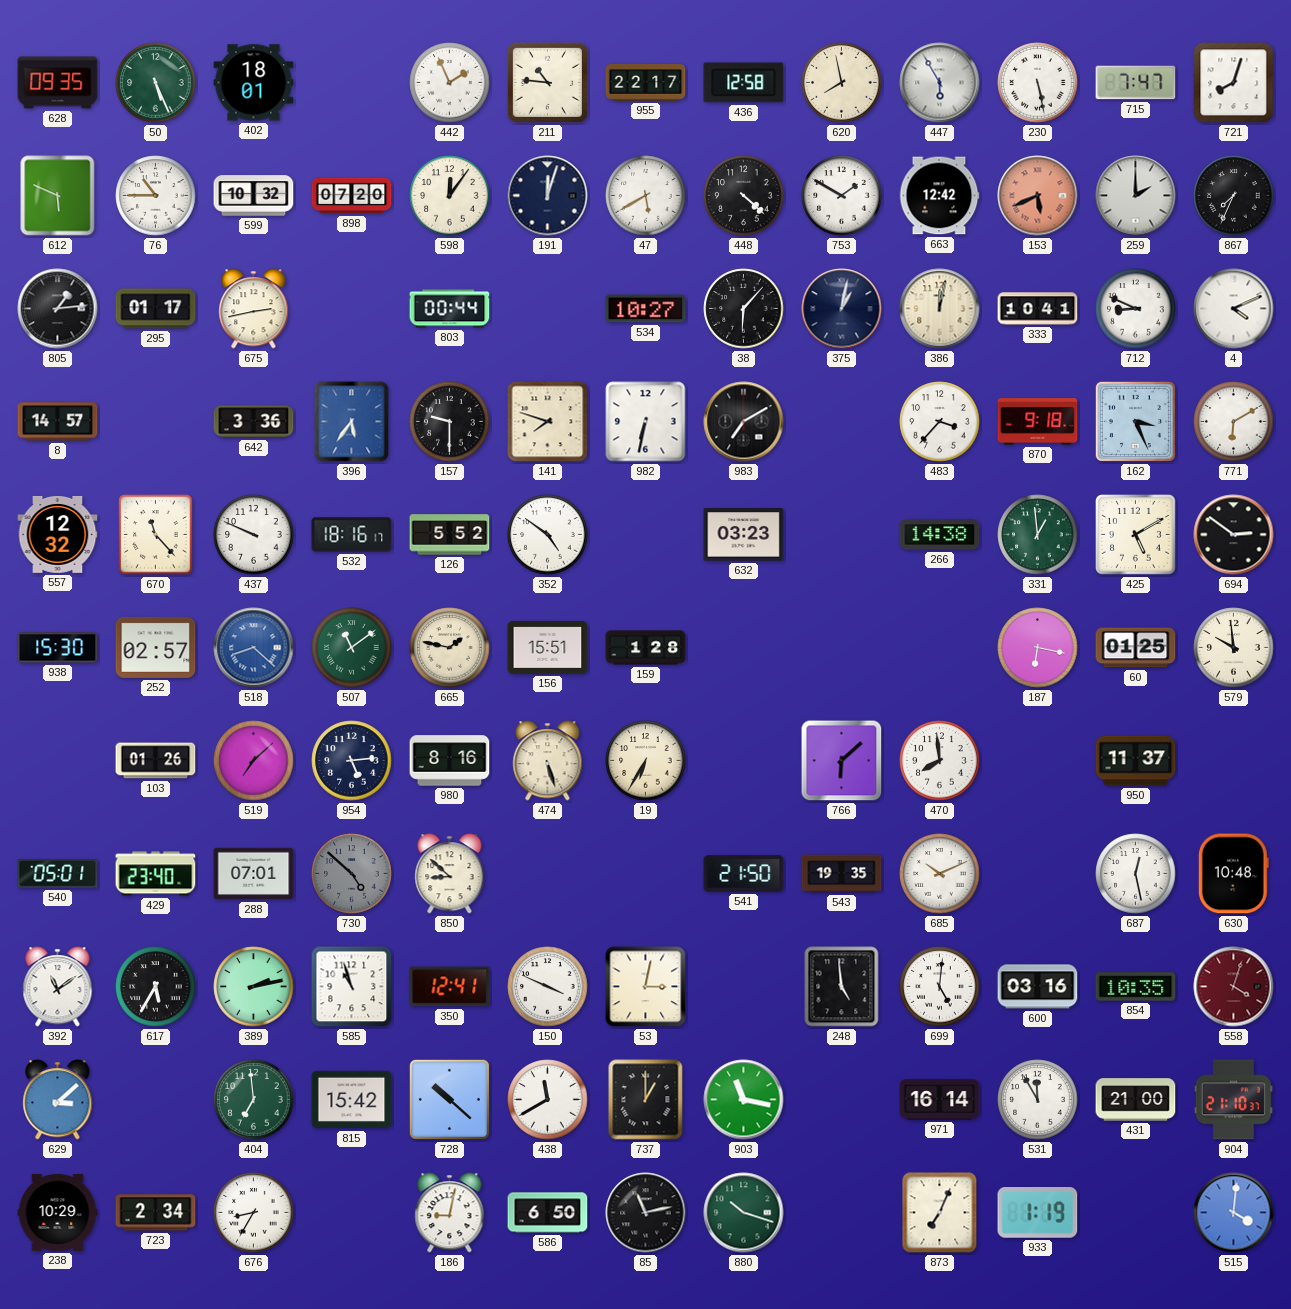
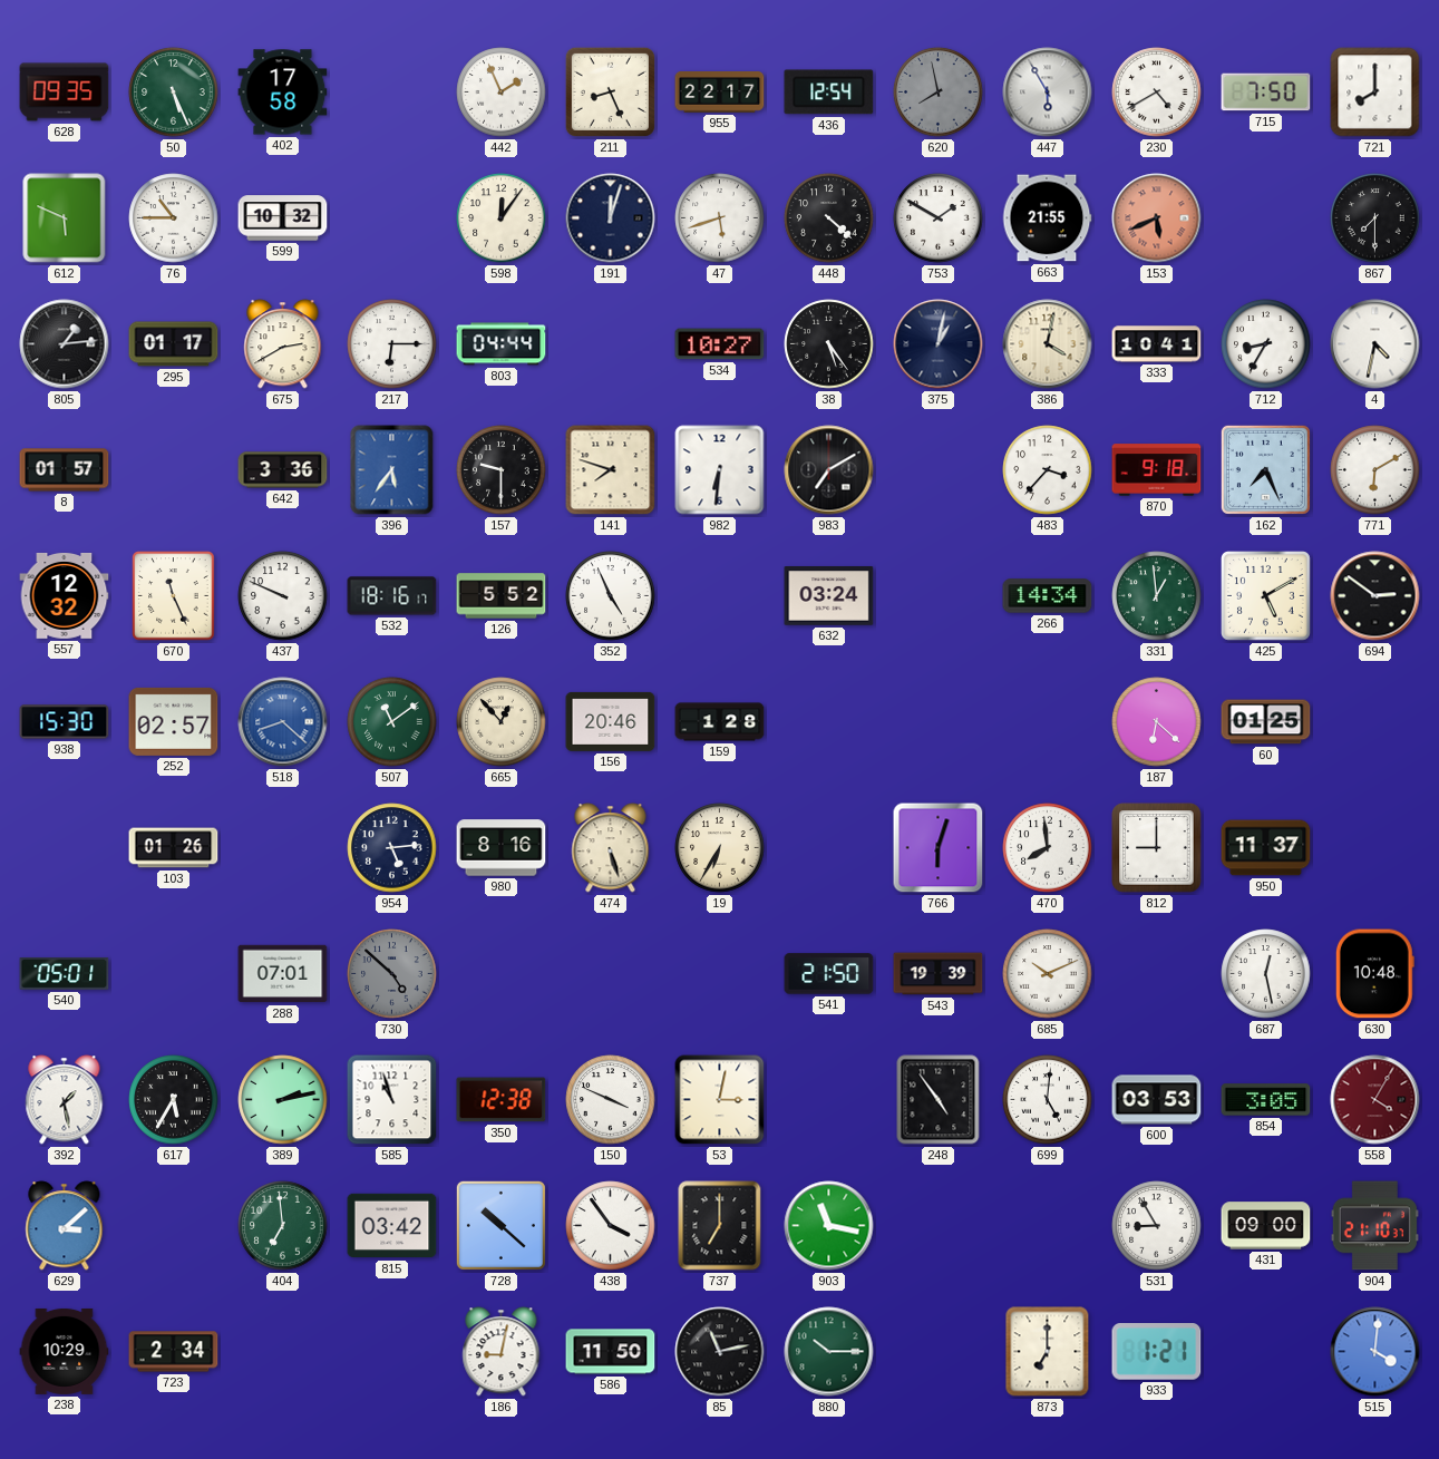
402: 18:01 -> 17:58
211: 10:46 -> 8:26
436: 12:58 -> 12:54
620 dial: cream -> grey
230: 5:28 -> 4:40
715: 7:47 -> 7:50
721: 8:03 -> 8:00
898: 07:20 -> none
47: 5:40 -> 5:42
663: 12:42 -> 21:55
259: 2:00 -> none
867: 7:34 -> 7:30
675: 2:43 -> 2:40
217: none -> 6:15
803: 00:44 -> 04:44
38: 6:07 -> 5:24
386: 12:02 -> 4:02
712: 8:49 -> 8:35
4: 4:11 -> 4:32
8: 14:57 -> 01:57
982: 6:32 -> 6:31
162: 3:26 -> 7:26
670: 11:23 -> 11:26
352: 4:51 -> 4:56
632: 03:23 -> 03:24
266: 14:38 -> 14:34
665: 1:47 -> 12:53
156: 15:51 -> 20:46
187: 6:17 -> 6:22
579: 9:59 -> none
519: 7:08 -> none
766: 6:08 -> 6:03
812: none -> 9:00
429: 23:40 -> none
850: 8:52 -> none
543: 19:35 -> 19:39
392: 11:09 -> 1:28
350: 12:41 -> 12:38
248: 4:59 -> 4:54
600: 03:16 -> 03:53
854: 10:35 -> 3:05
558: 4:03 -> 4:05
815: 15:42 -> 03:42
438: 11:40 -> 3:54
737: 1:00 -> 7:00
971: 16:14 -> none
531: 11:55 -> 8:55
431: 21:00 -> 09:00
676: 8:35 -> none
586: 6:50 -> 11:50
880: 10:18 -> 10:15
873: 7:04 -> 7:00
933: 1:19 -> 1:21
